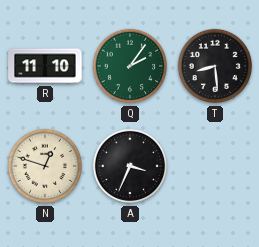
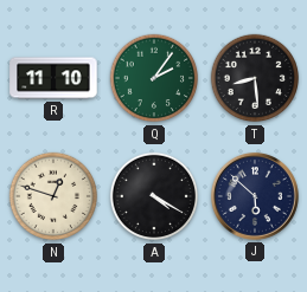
A: 3:34 -> 4:20
J: none -> 5:52
